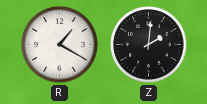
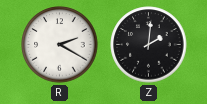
R: 1:20 -> 2:20
